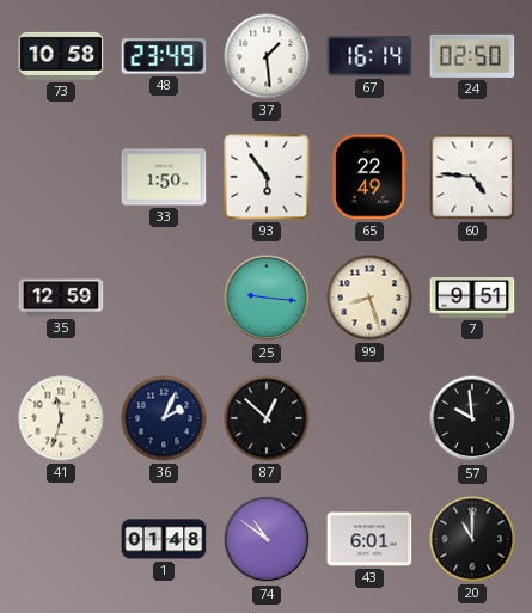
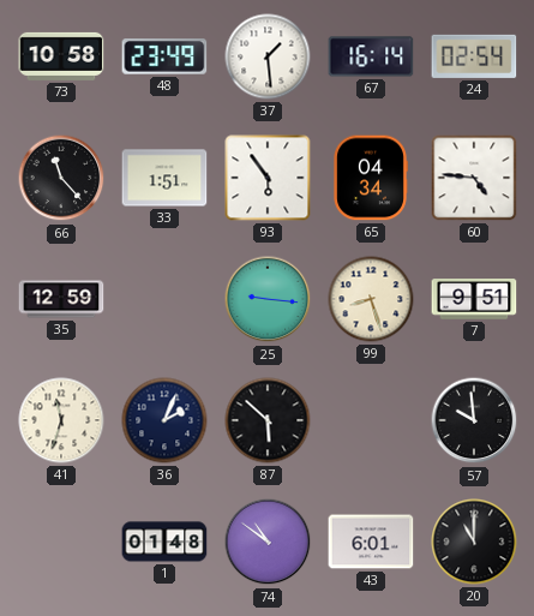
24: 02:50 -> 02:54
66: none -> 11:23
33: 1:50 -> 1:51
65: 22:49 -> 04:34
87: 12:52 -> 5:52
